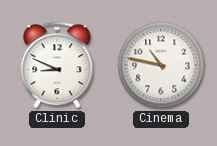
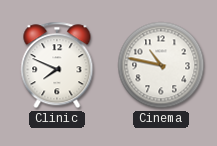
Clinic: 8:49 -> 7:49
